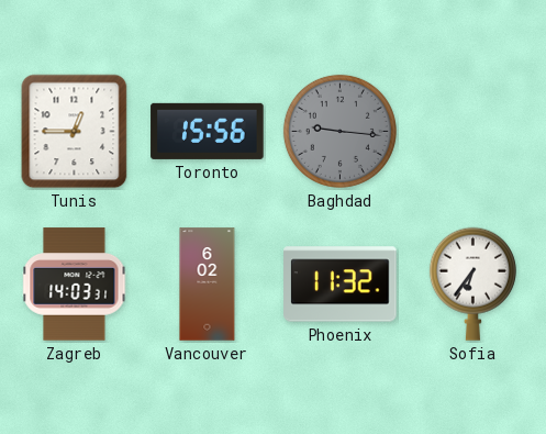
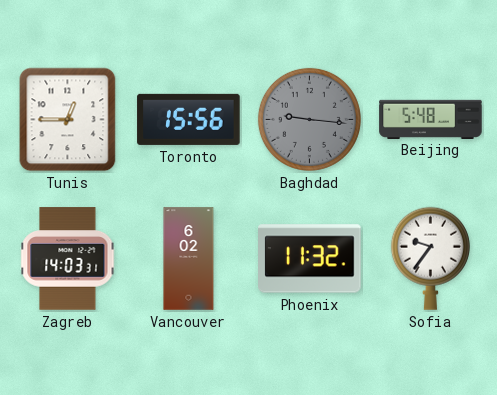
Beijing: none -> 5:48
Sofia: 6:36 -> 9:36
